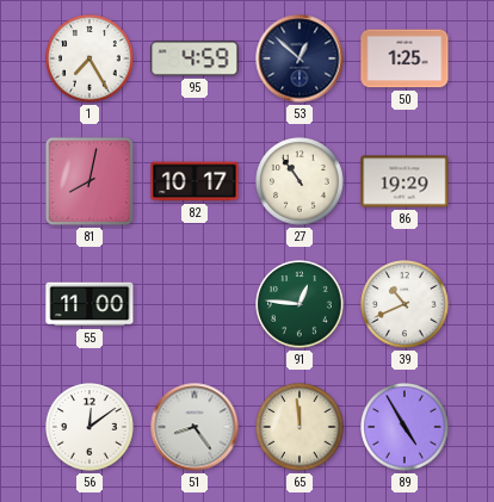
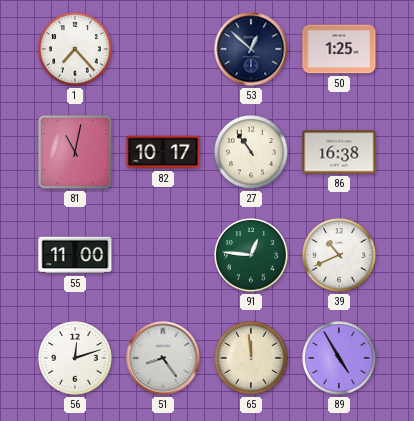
1: 7:25 -> 7:23
95: 4:59 -> none
81: 8:02 -> 11:02
86: 19:29 -> 16:38
56: 12:09 -> 12:12
